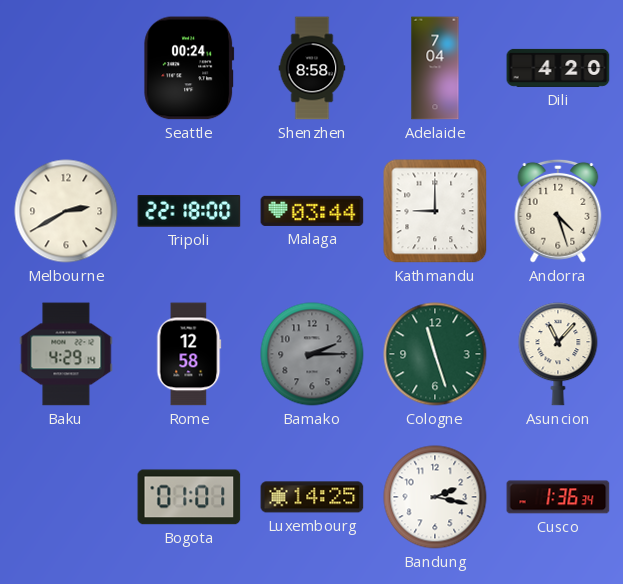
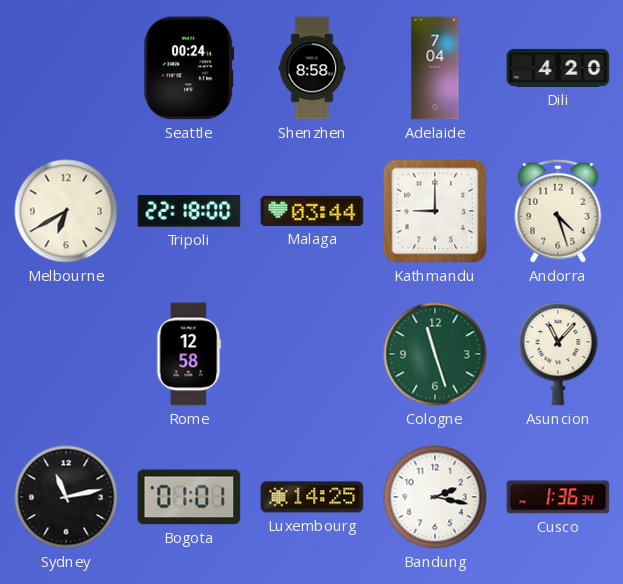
Melbourne: 2:40 -> 6:40
Baku: 4:29 -> none
Bamako: 2:15 -> none
Sydney: none -> 11:13
